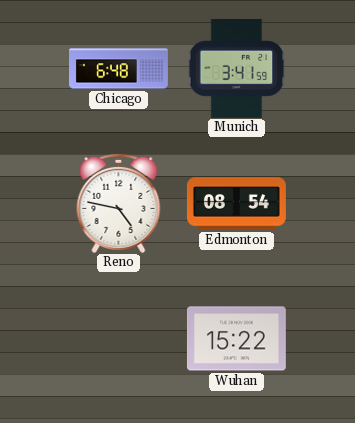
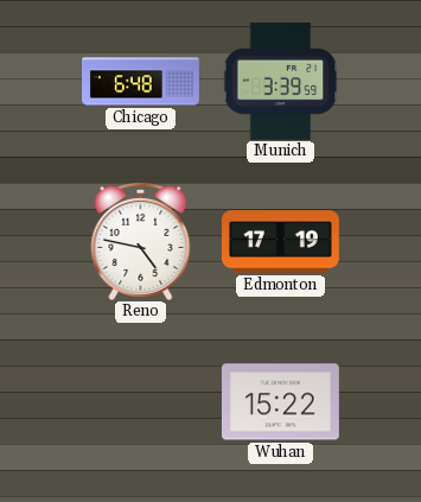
Munich: 3:41 -> 3:39
Edmonton: 08:54 -> 17:19
